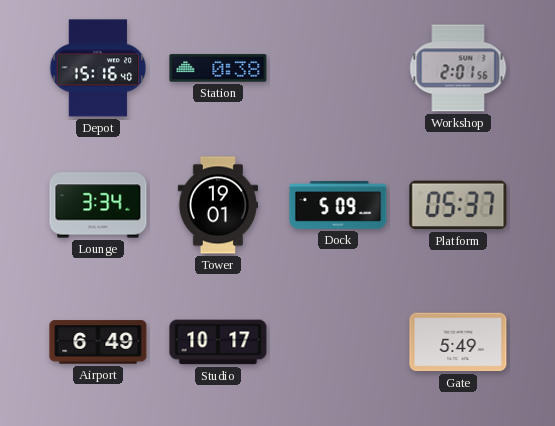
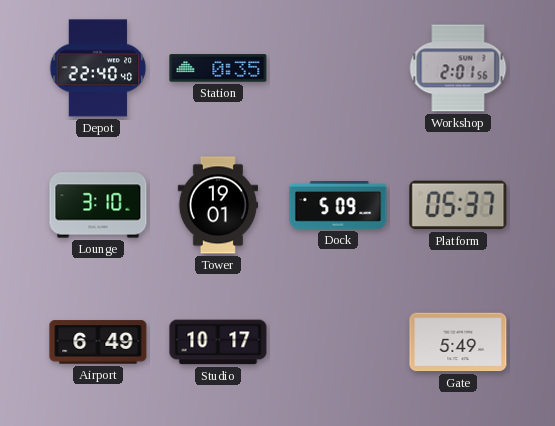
Depot: 15:16 -> 22:40
Station: 0:38 -> 0:35
Lounge: 3:34 -> 3:10
